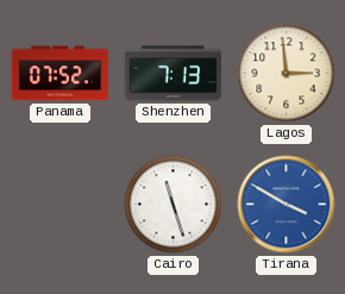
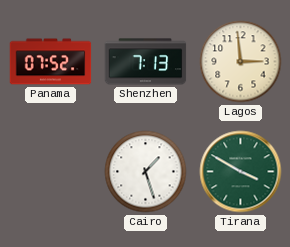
Cairo: 11:27 -> 1:27
Tirana dial: blue -> green
